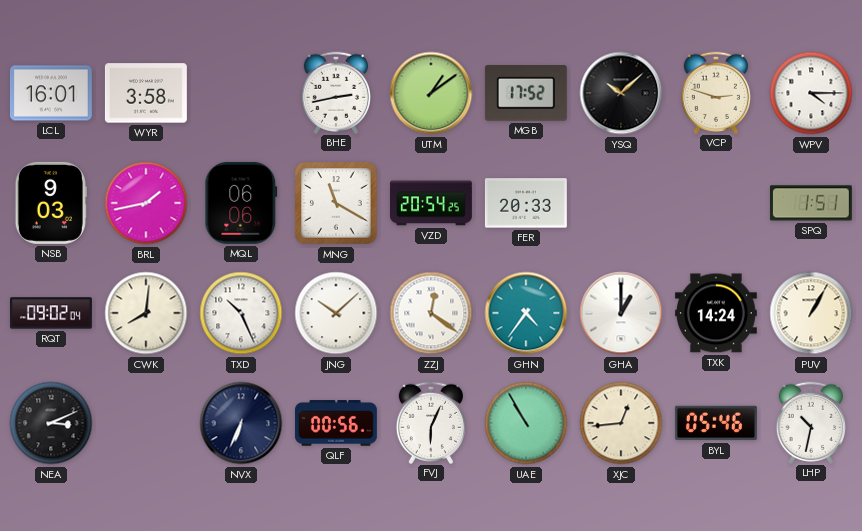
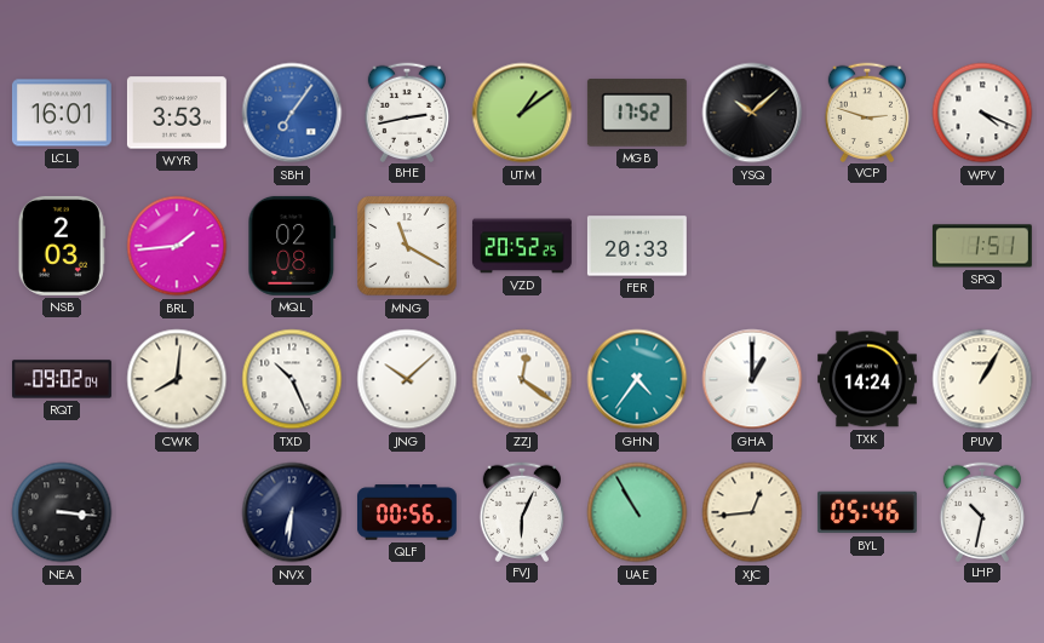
WYR: 3:58 -> 3:53
SBH: none -> 7:06
WPV: 4:15 -> 4:19
NSB: 9:03 -> 2:03
BRL: 1:43 -> 1:44
MQL: 06:06 -> 02:08
VZD: 20:54 -> 20:52
NEA: 3:11 -> 3:16
NVX: 6:34 -> 6:31
